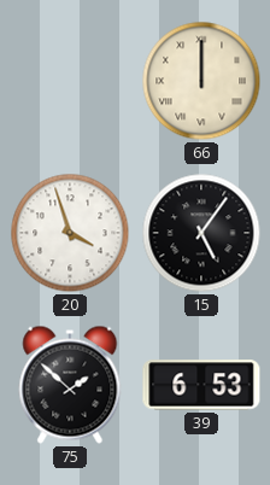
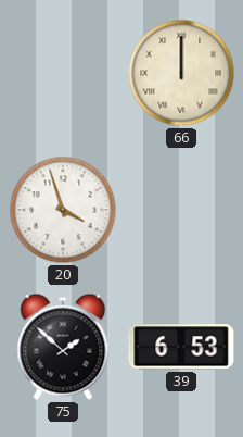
15: 5:06 -> none
